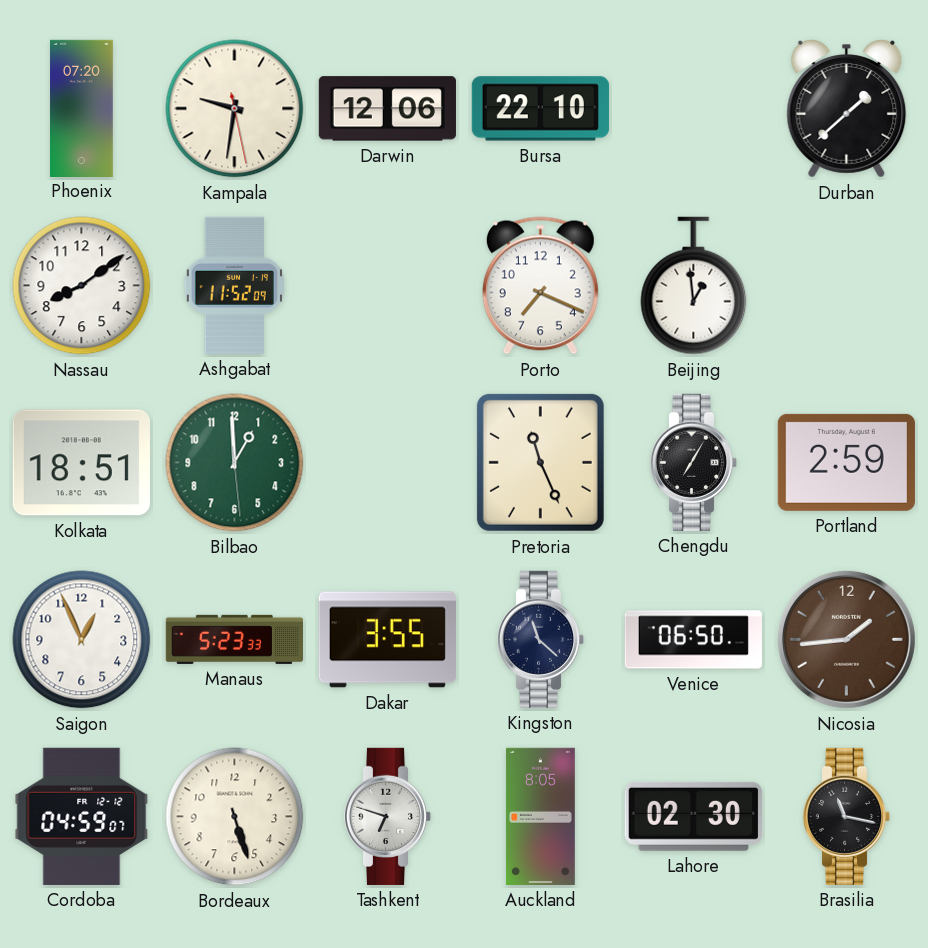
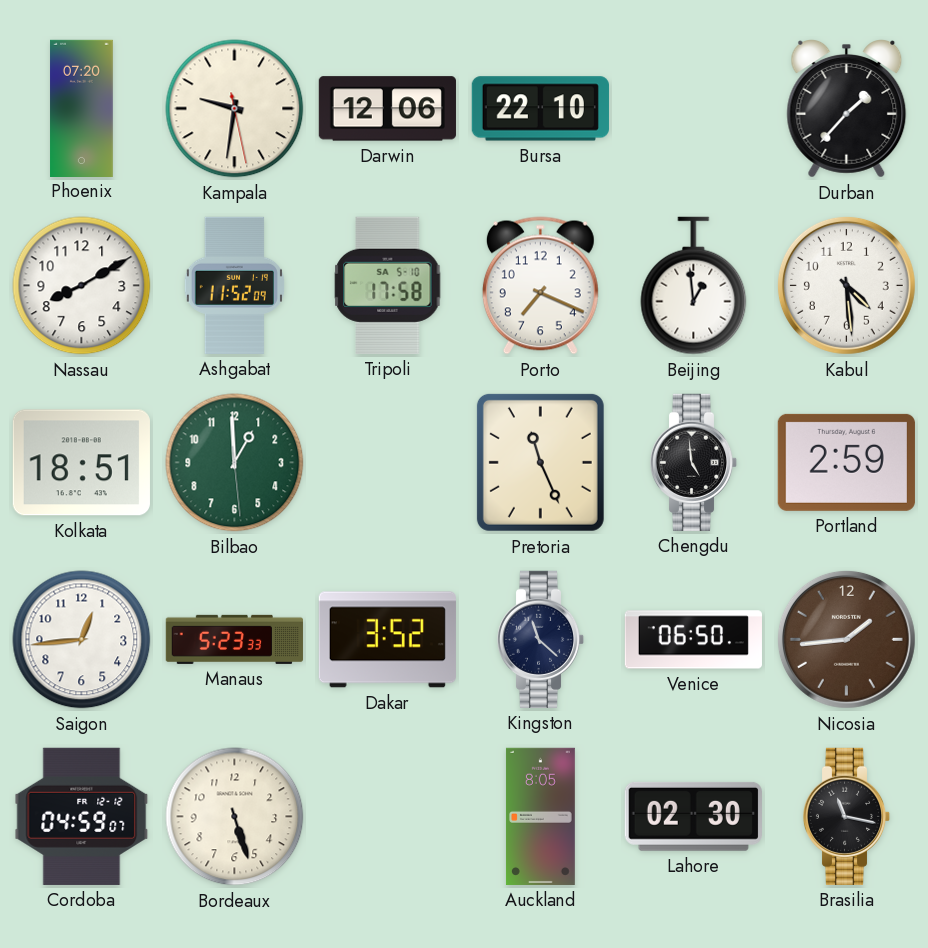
Durban: 1:38 -> 1:37
Nassau: 8:09 -> 8:10
Tripoli: none -> 17:58
Kabul: none -> 4:29
Chengdu: 7:05 -> 4:59
Saigon: 12:56 -> 12:44
Dakar: 3:55 -> 3:52
Tashkent: 6:48 -> none
